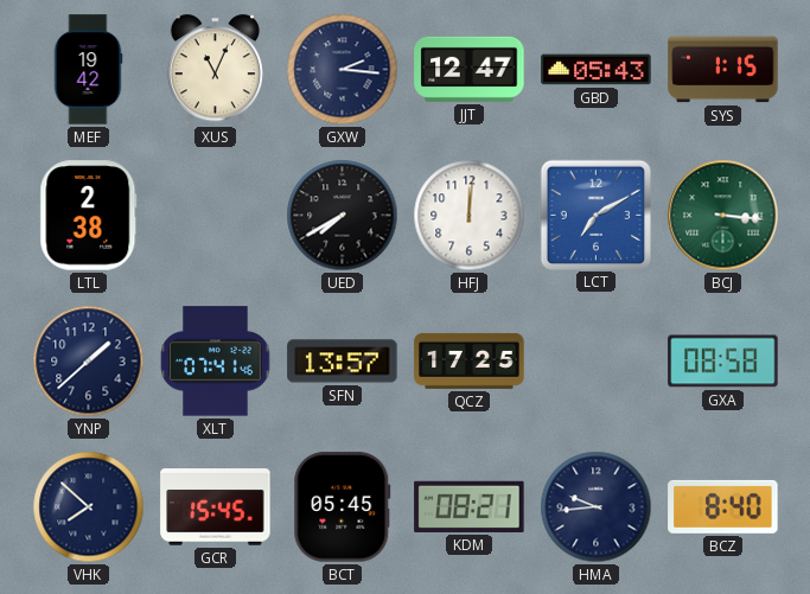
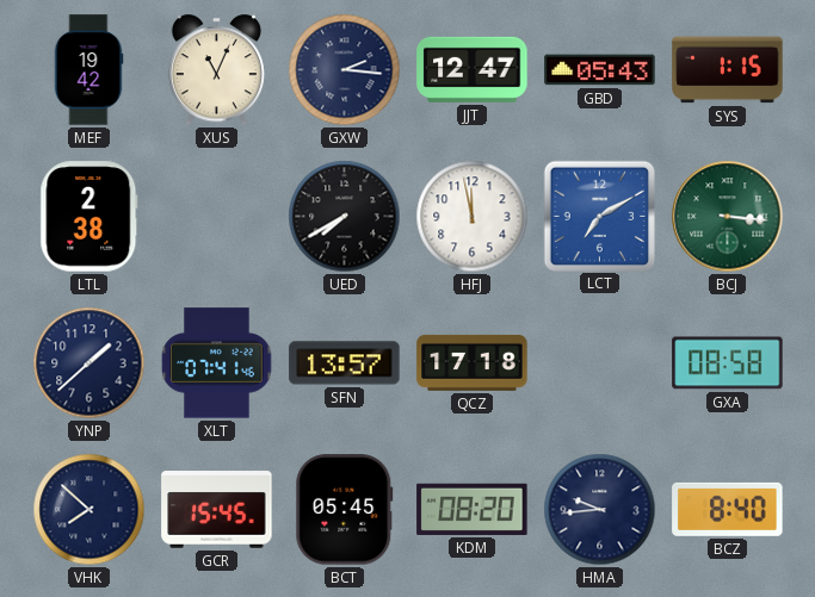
HFJ: 12:01 -> 11:58
QCZ: 17:25 -> 17:18
KDM: 08:21 -> 08:20
